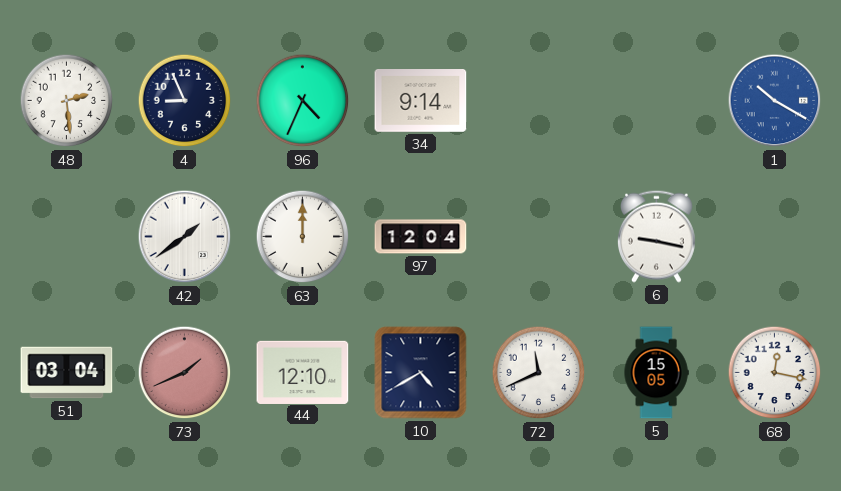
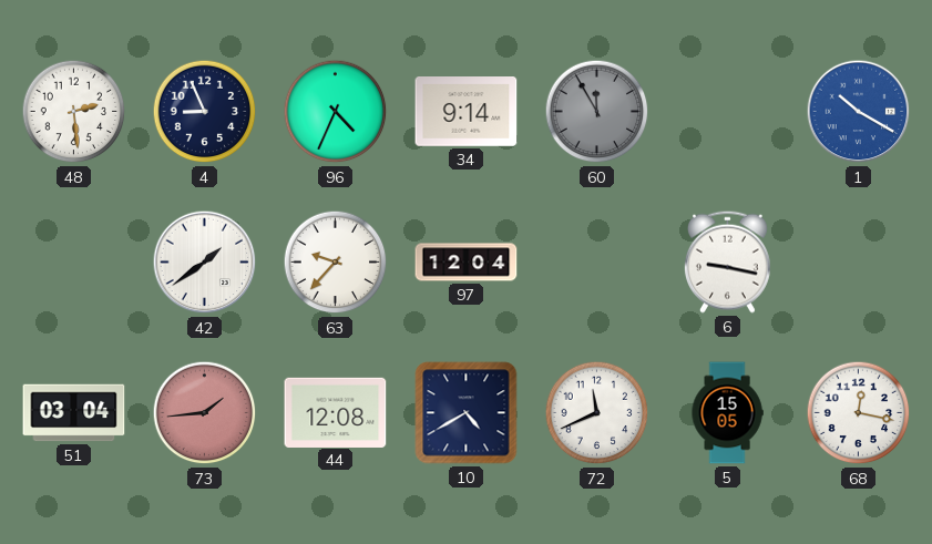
60: none -> 11:55
63: 12:00 -> 9:37
73: 1:41 -> 1:44
44: 12:10 -> 12:08
